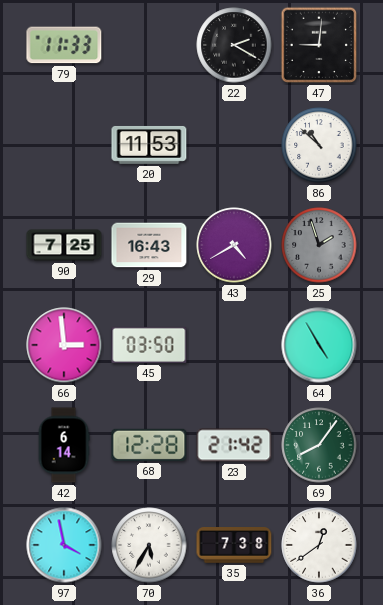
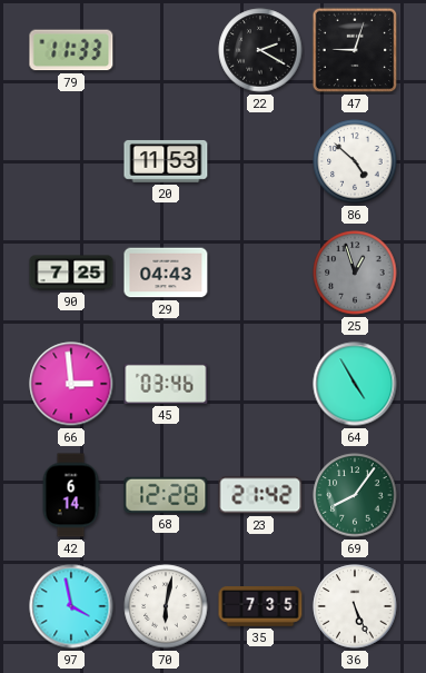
47: 9:01 -> 9:03
86: 10:52 -> 4:52
29: 16:43 -> 04:43
43: 4:40 -> none
25: 1:57 -> 12:57
45: 03:50 -> 03:46
70: 5:35 -> 6:02
35: 7:38 -> 7:35
36: 12:39 -> 5:26
